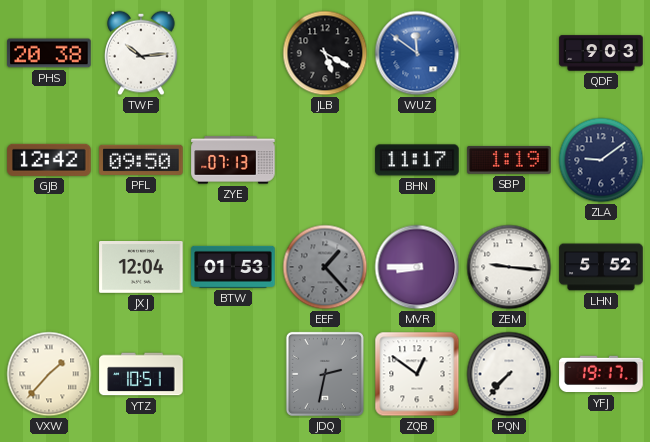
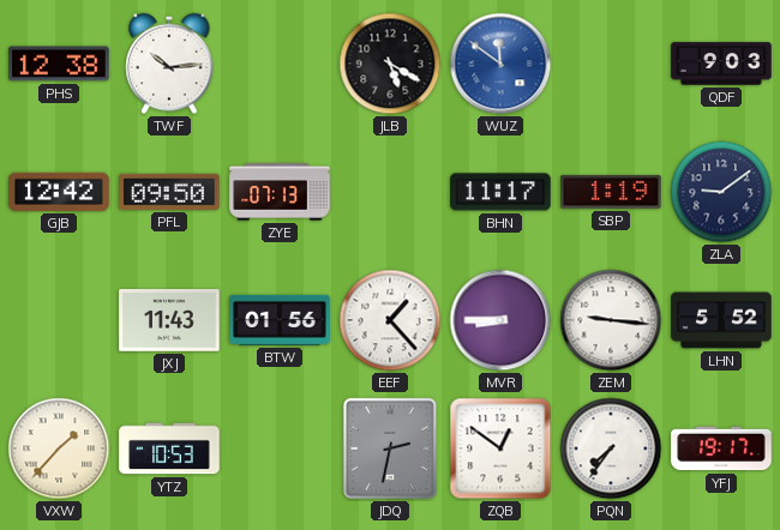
PHS: 20:38 -> 12:38
JXJ: 12:04 -> 11:43
BTW: 01:53 -> 01:56
EEF dial: grey -> white
YTZ: 10:51 -> 10:53
PQN: 7:37 -> 7:36
